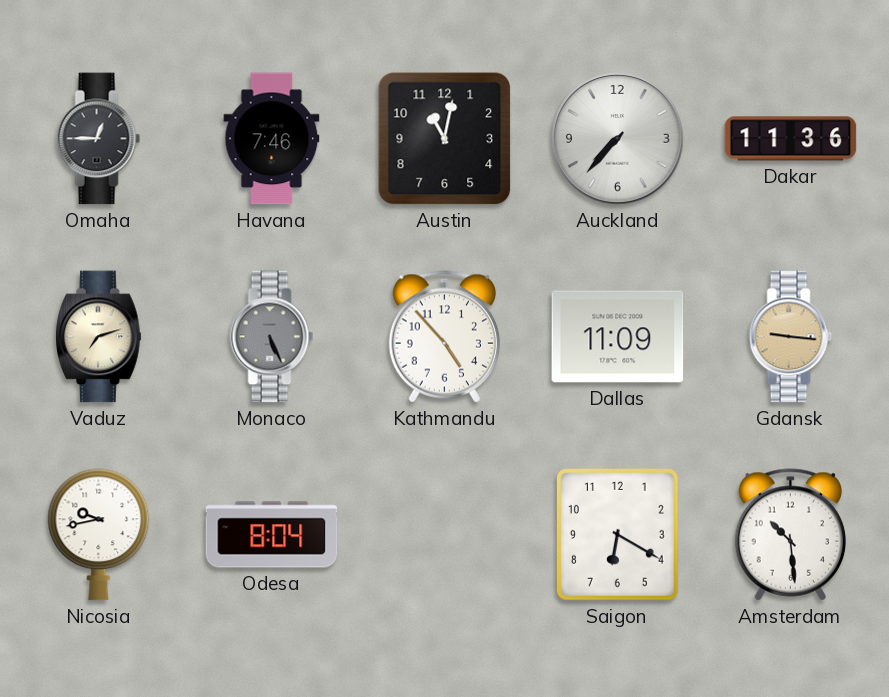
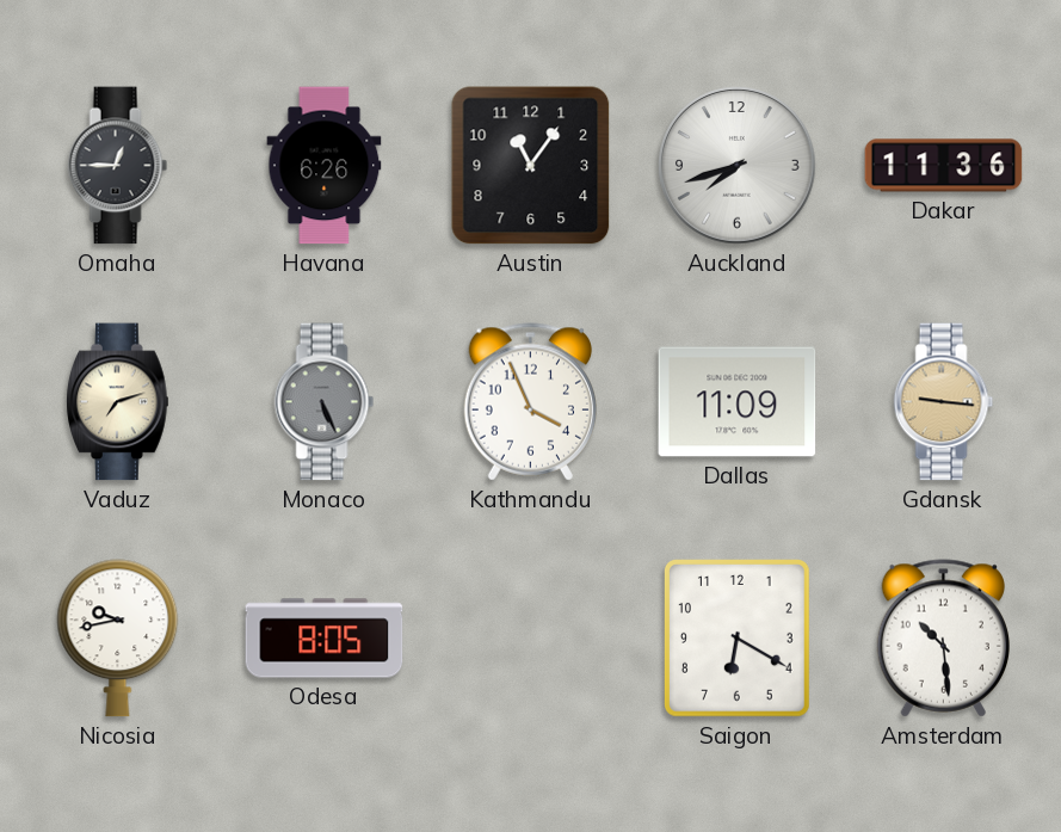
Havana: 7:46 -> 6:26
Austin: 11:02 -> 11:06
Auckland: 7:37 -> 7:42
Kathmandu: 4:53 -> 3:56
Odesa: 8:04 -> 8:05
